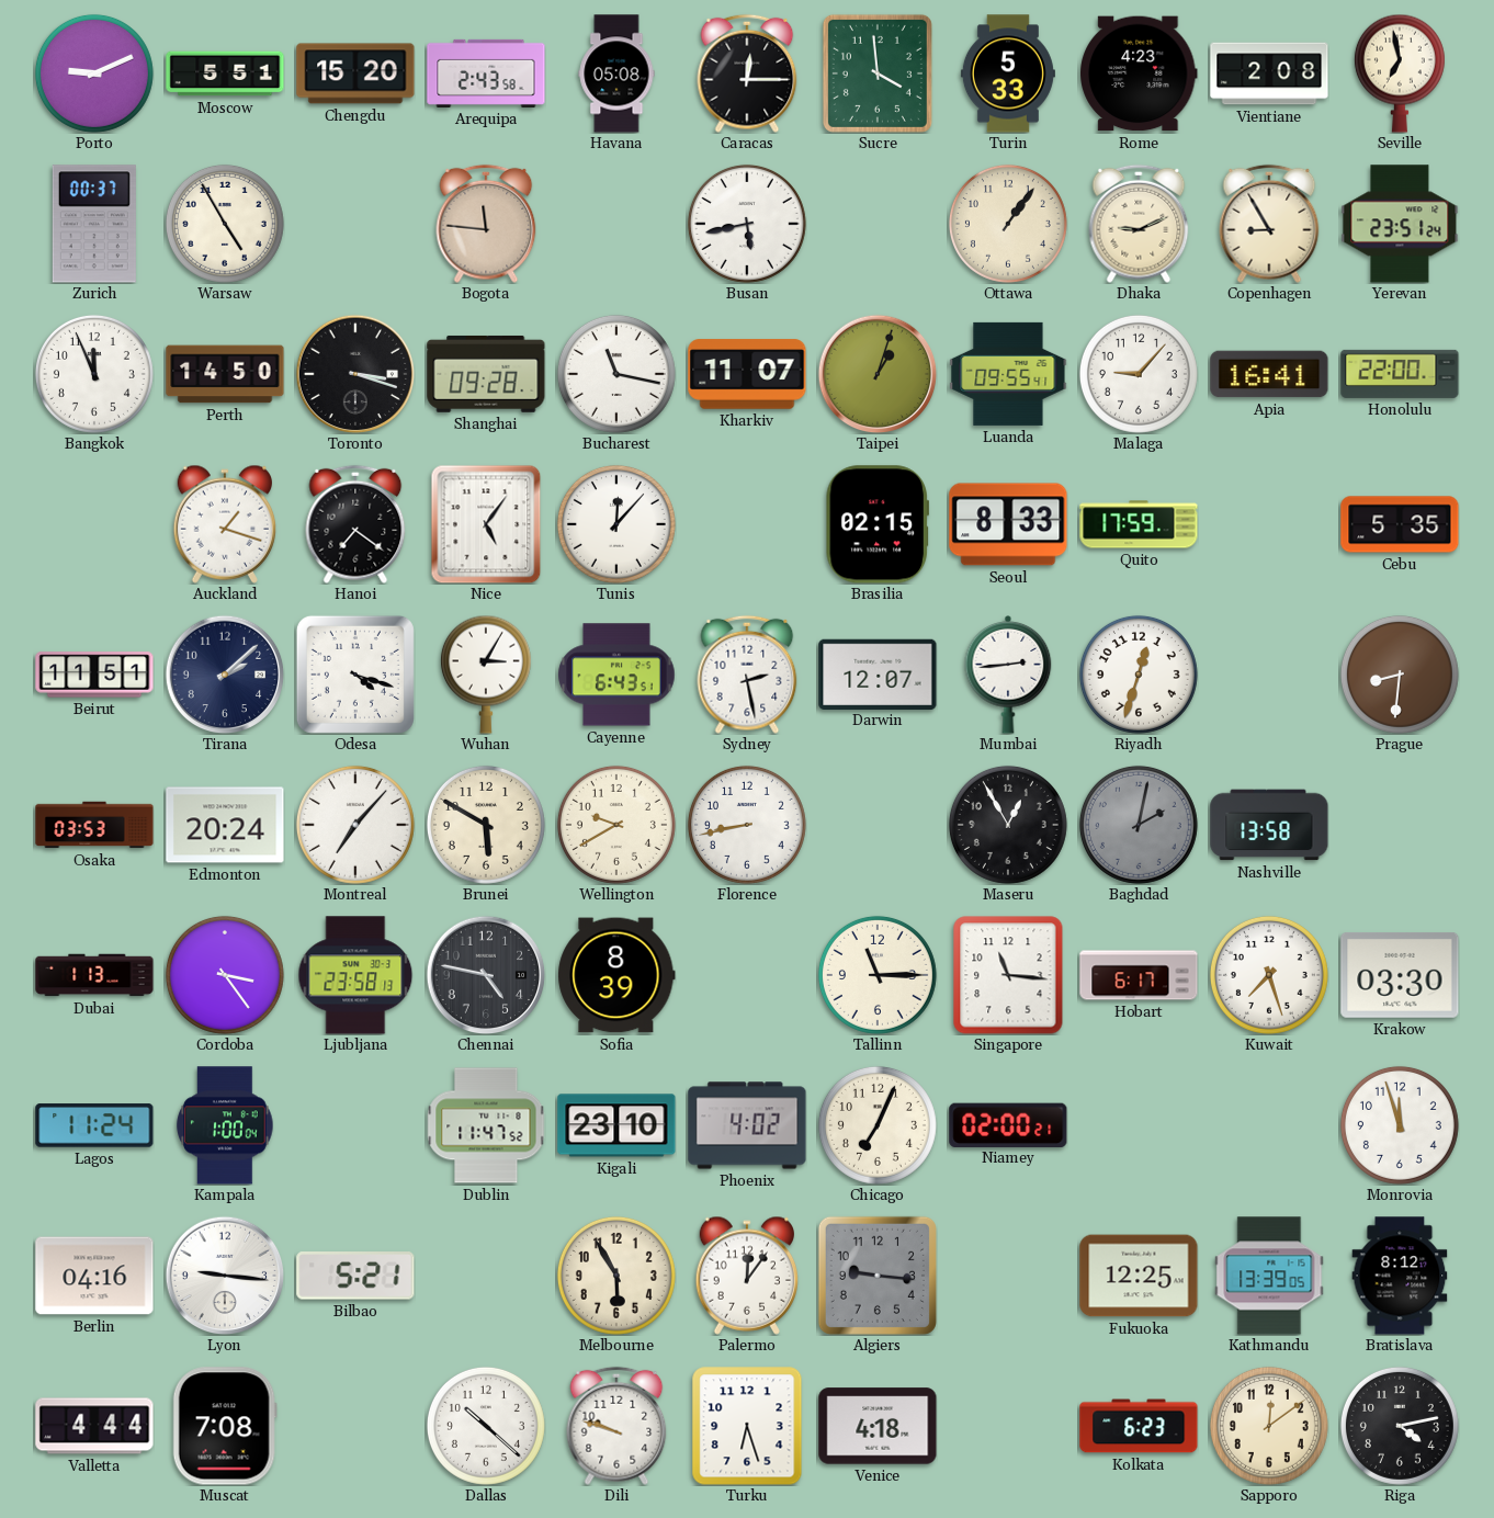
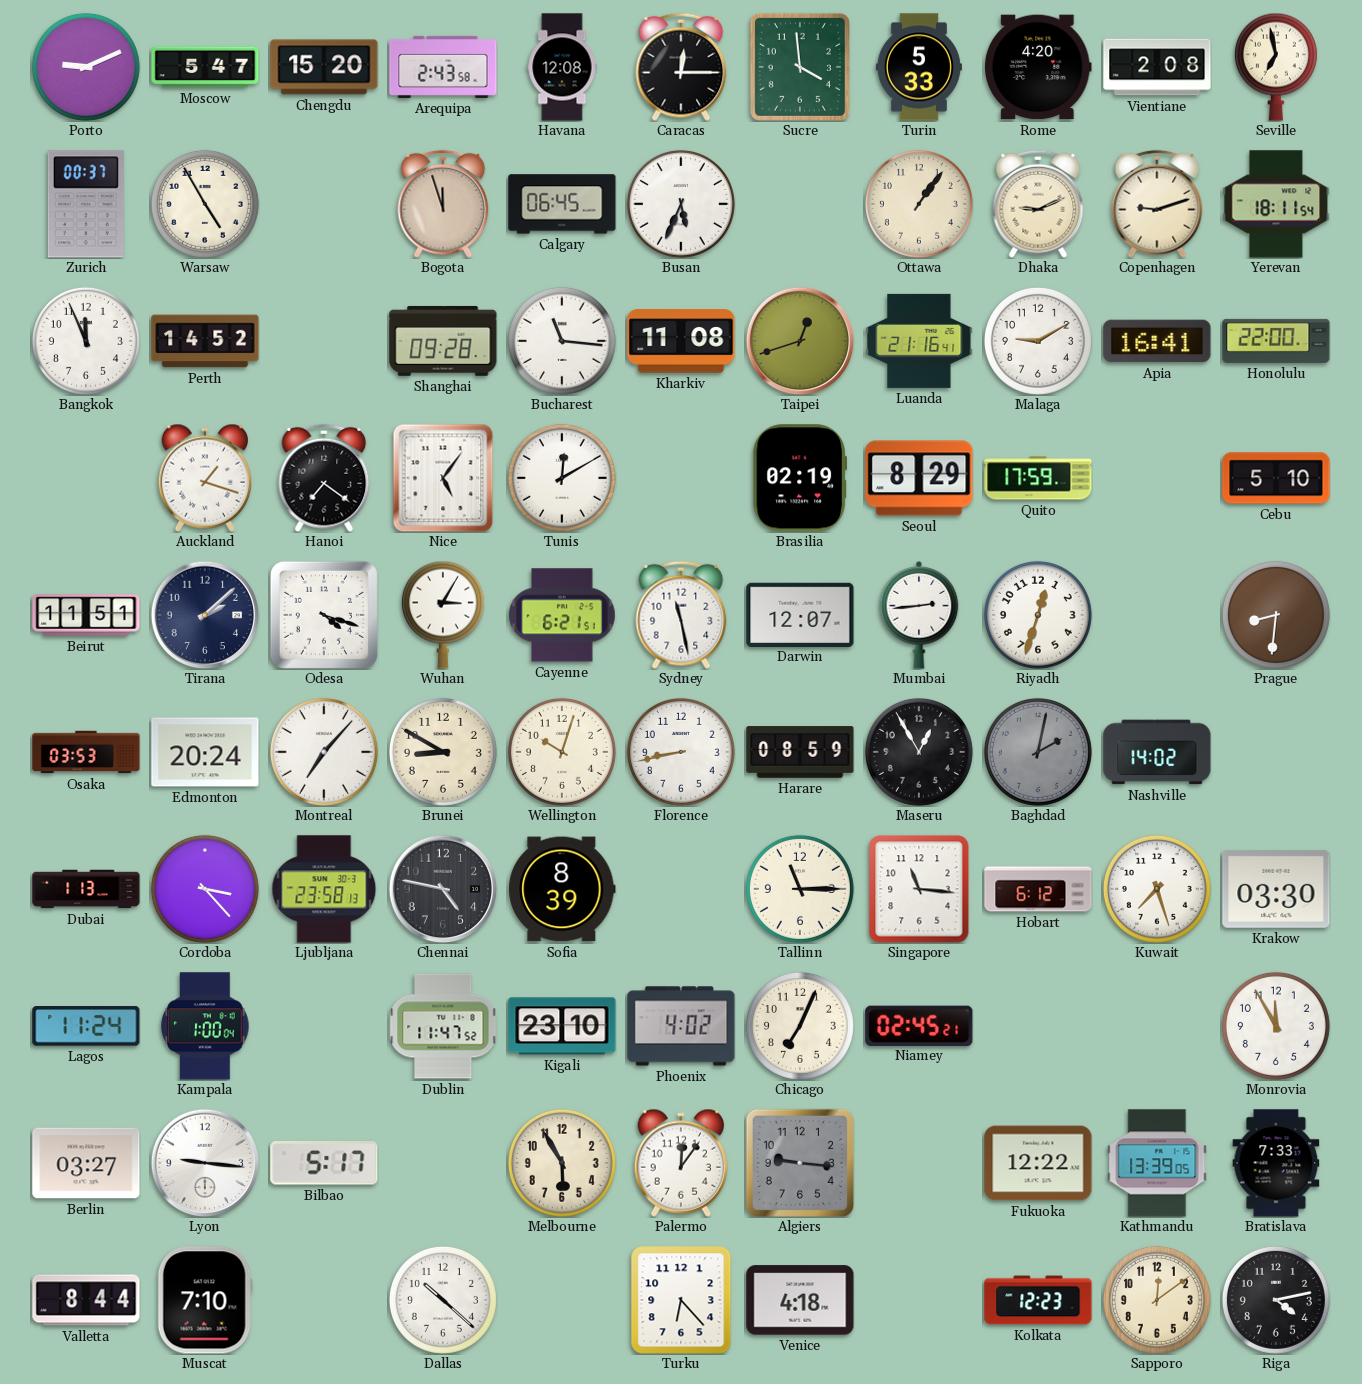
Moscow: 5:51 -> 5:47
Havana: 05:08 -> 12:08
Rome: 4:23 -> 4:20
Bogota: 11:46 -> 11:57
Calgary: none -> 06:45
Busan: 5:43 -> 5:34
Copenhagen: 8:55 -> 9:12
Yerevan: 23:51 -> 18:11
Perth: 14:50 -> 14:52
Toronto: 3:18 -> none
Bucharest: 11:17 -> 11:16
Kharkiv: 11:07 -> 11:08
Taipei: 1:03 -> 12:42
Luanda: 09:55 -> 21:16
Malaga: 9:07 -> 9:10
Tunis: 12:07 -> 12:10
Brasilia: 02:15 -> 02:19
Seoul: 8:33 -> 8:29
Cebu: 5:35 -> 5:10
Cayenne: 6:43 -> 6:21
Sydney: 2:28 -> 11:28
Brunei: 5:50 -> 8:50
Wellington: 9:40 -> 10:03
Harare: none -> 08:59
Nashville: 13:58 -> 14:02
Cordoba: 3:24 -> 3:23
Hobart: 6:17 -> 6:12
Niamey: 02:00 -> 02:45
Monrovia: 11:57 -> 11:55
Berlin: 04:16 -> 03:27
Bilbao: 5:21 -> 5:17
Fukuoka: 12:25 -> 12:22
Bratislava: 8:12 -> 7:33
Valletta: 4:44 -> 8:44
Muscat: 7:08 -> 7:10
Dili: 9:48 -> none
Turku: 6:27 -> 6:23
Kolkata: 6:23 -> 12:23
